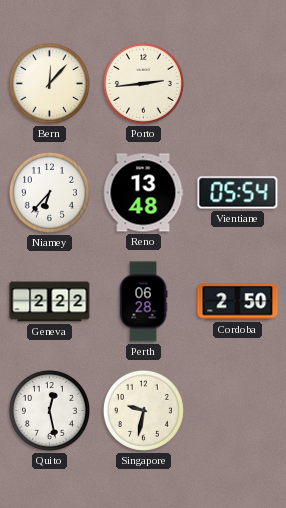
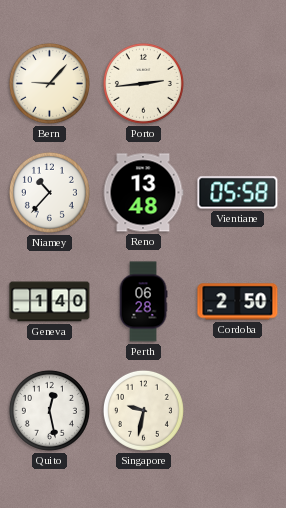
Bern: 12:07 -> 9:07
Niamey: 6:37 -> 10:37
Vientiane: 05:54 -> 05:58
Geneva: 2:22 -> 1:40
